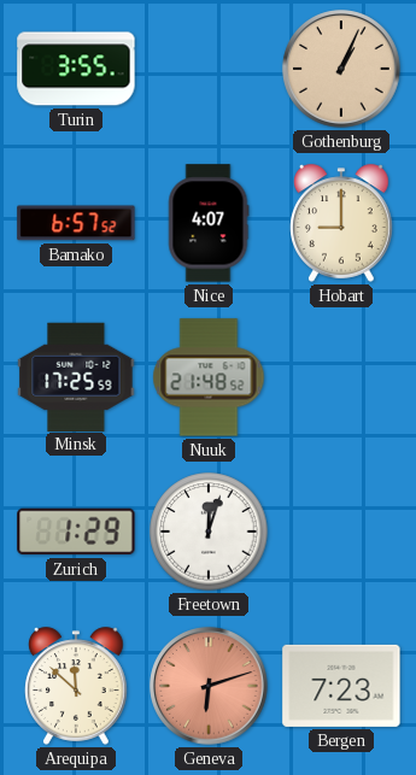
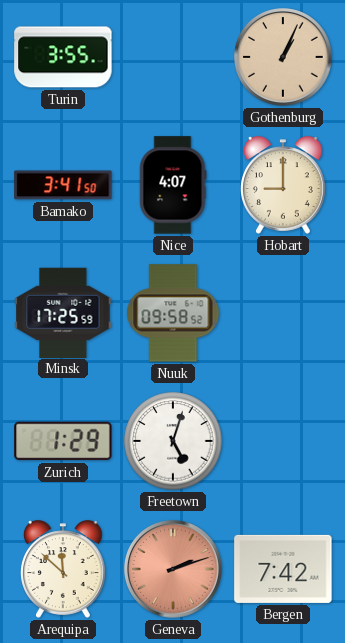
Bamako: 6:57 -> 3:41
Nuuk: 21:48 -> 09:58
Freetown: 12:03 -> 5:03
Geneva: 6:12 -> 2:12
Bergen: 7:23 -> 7:42
